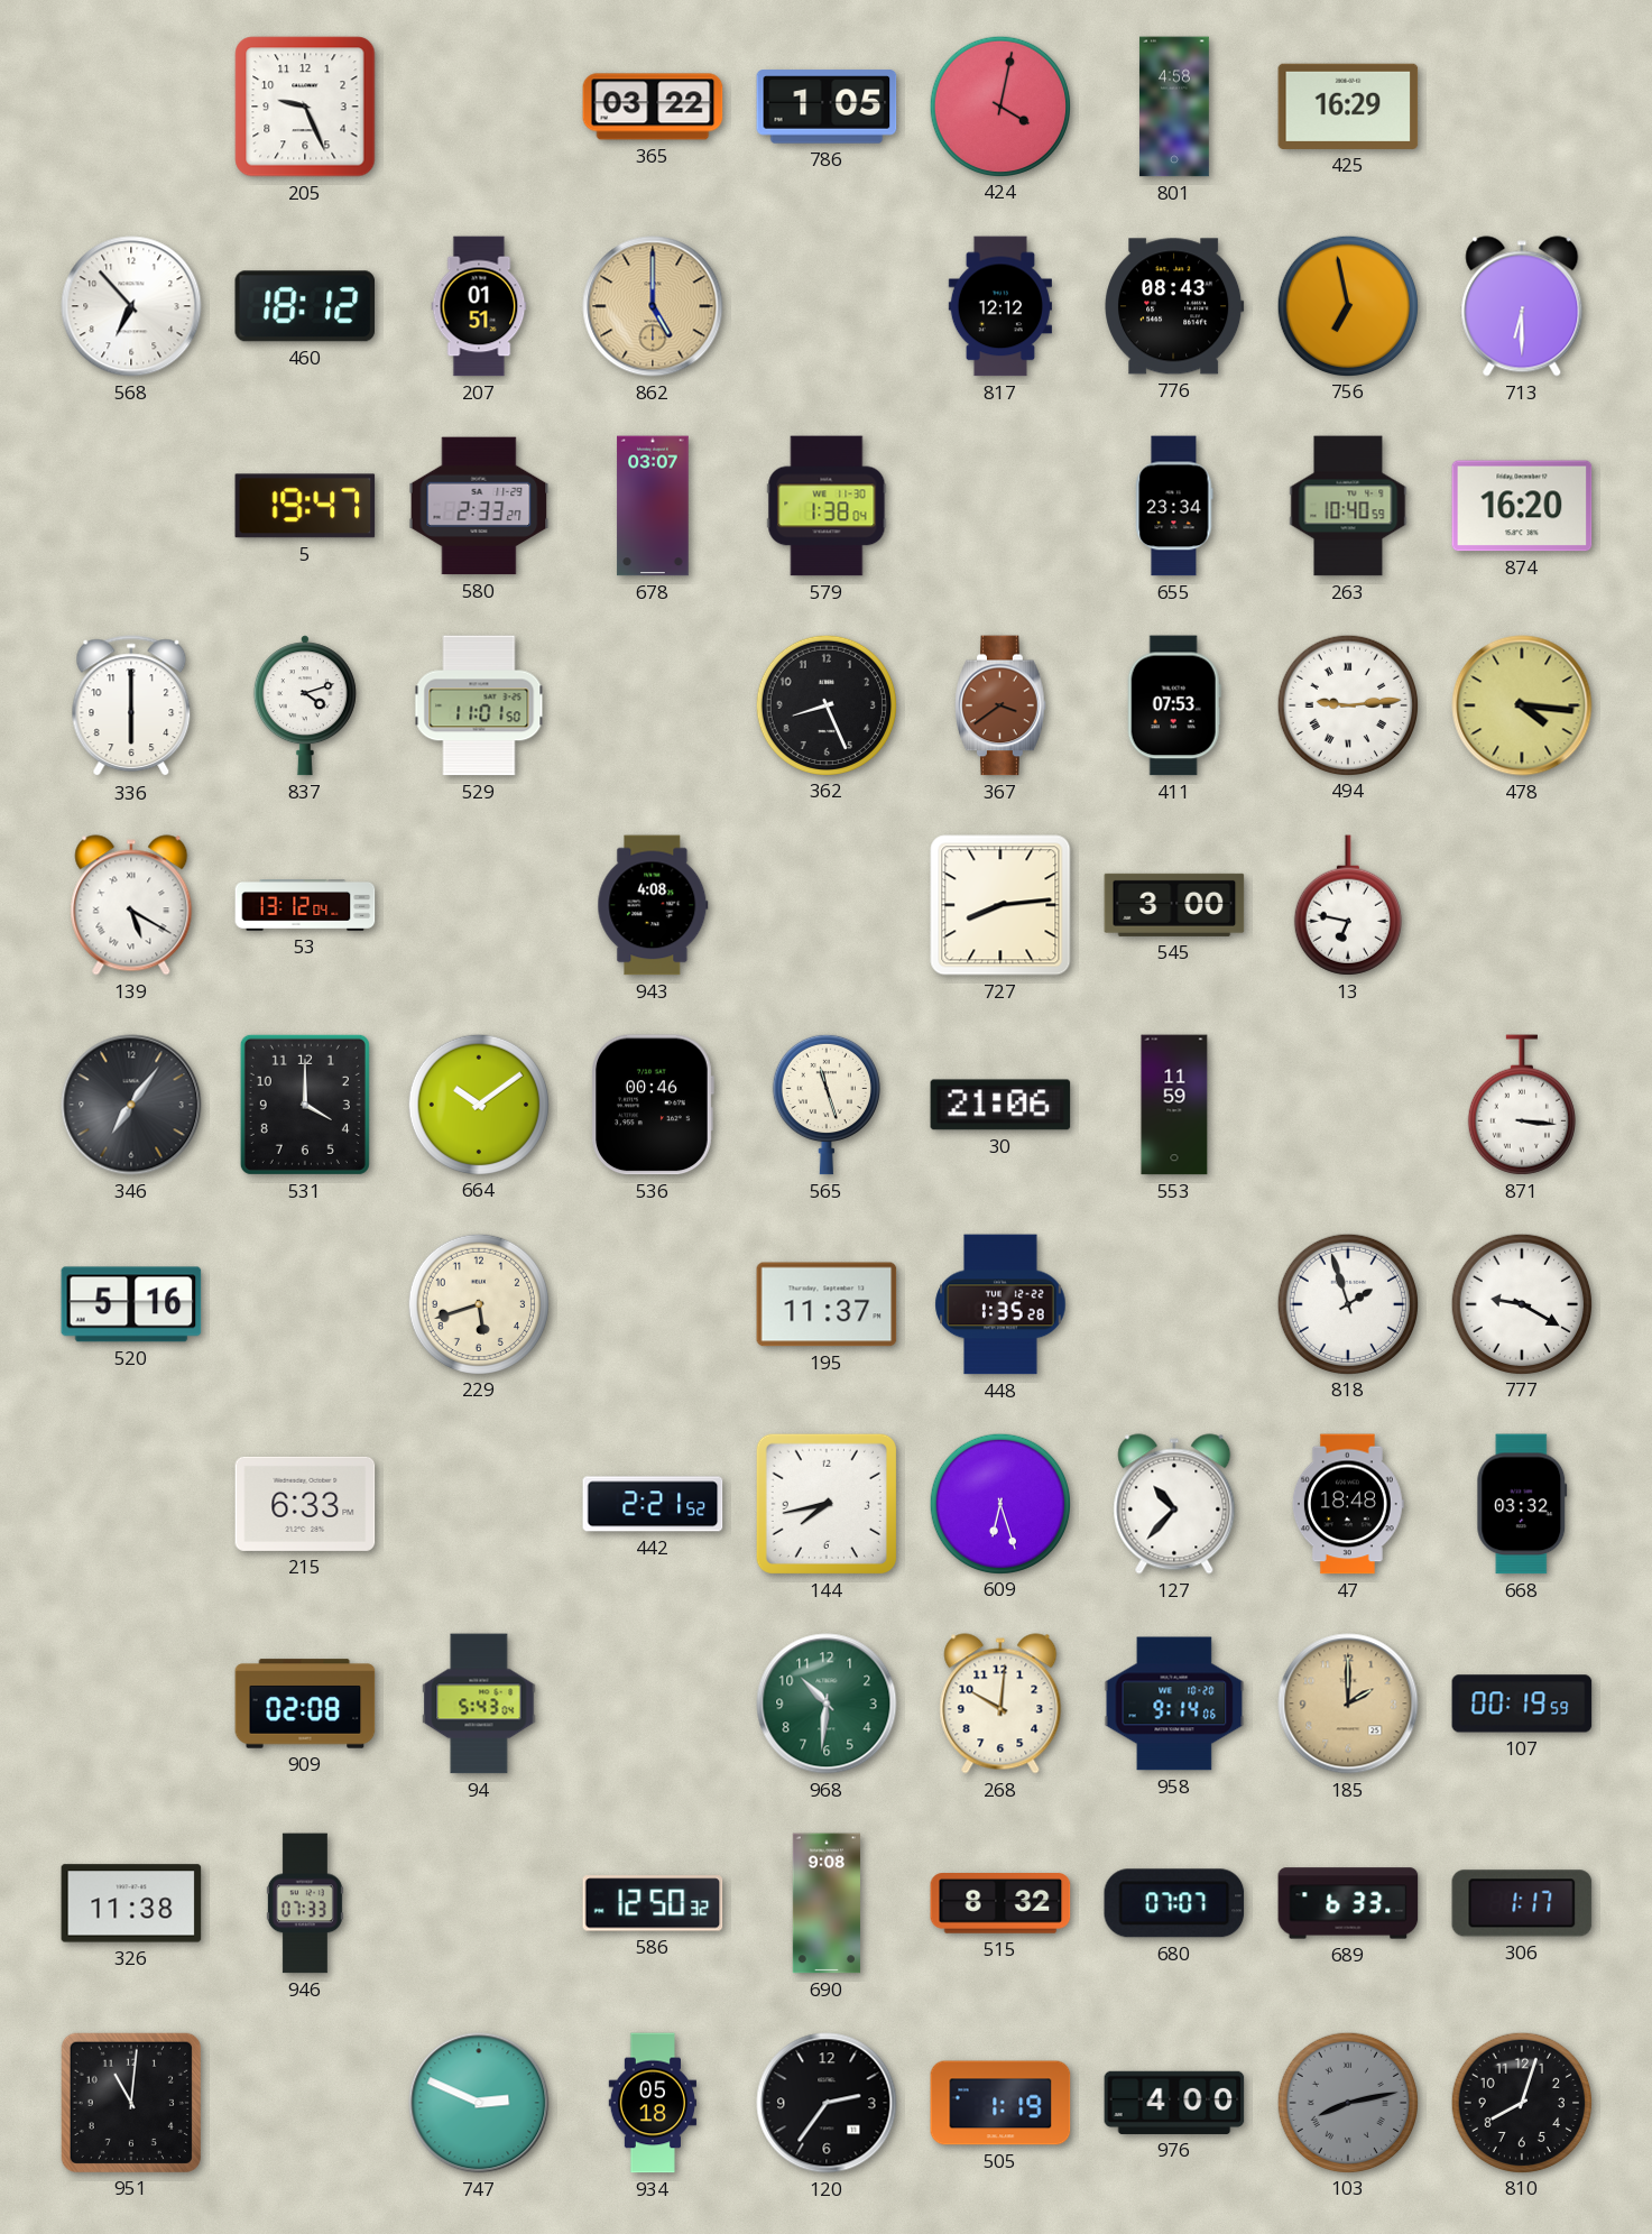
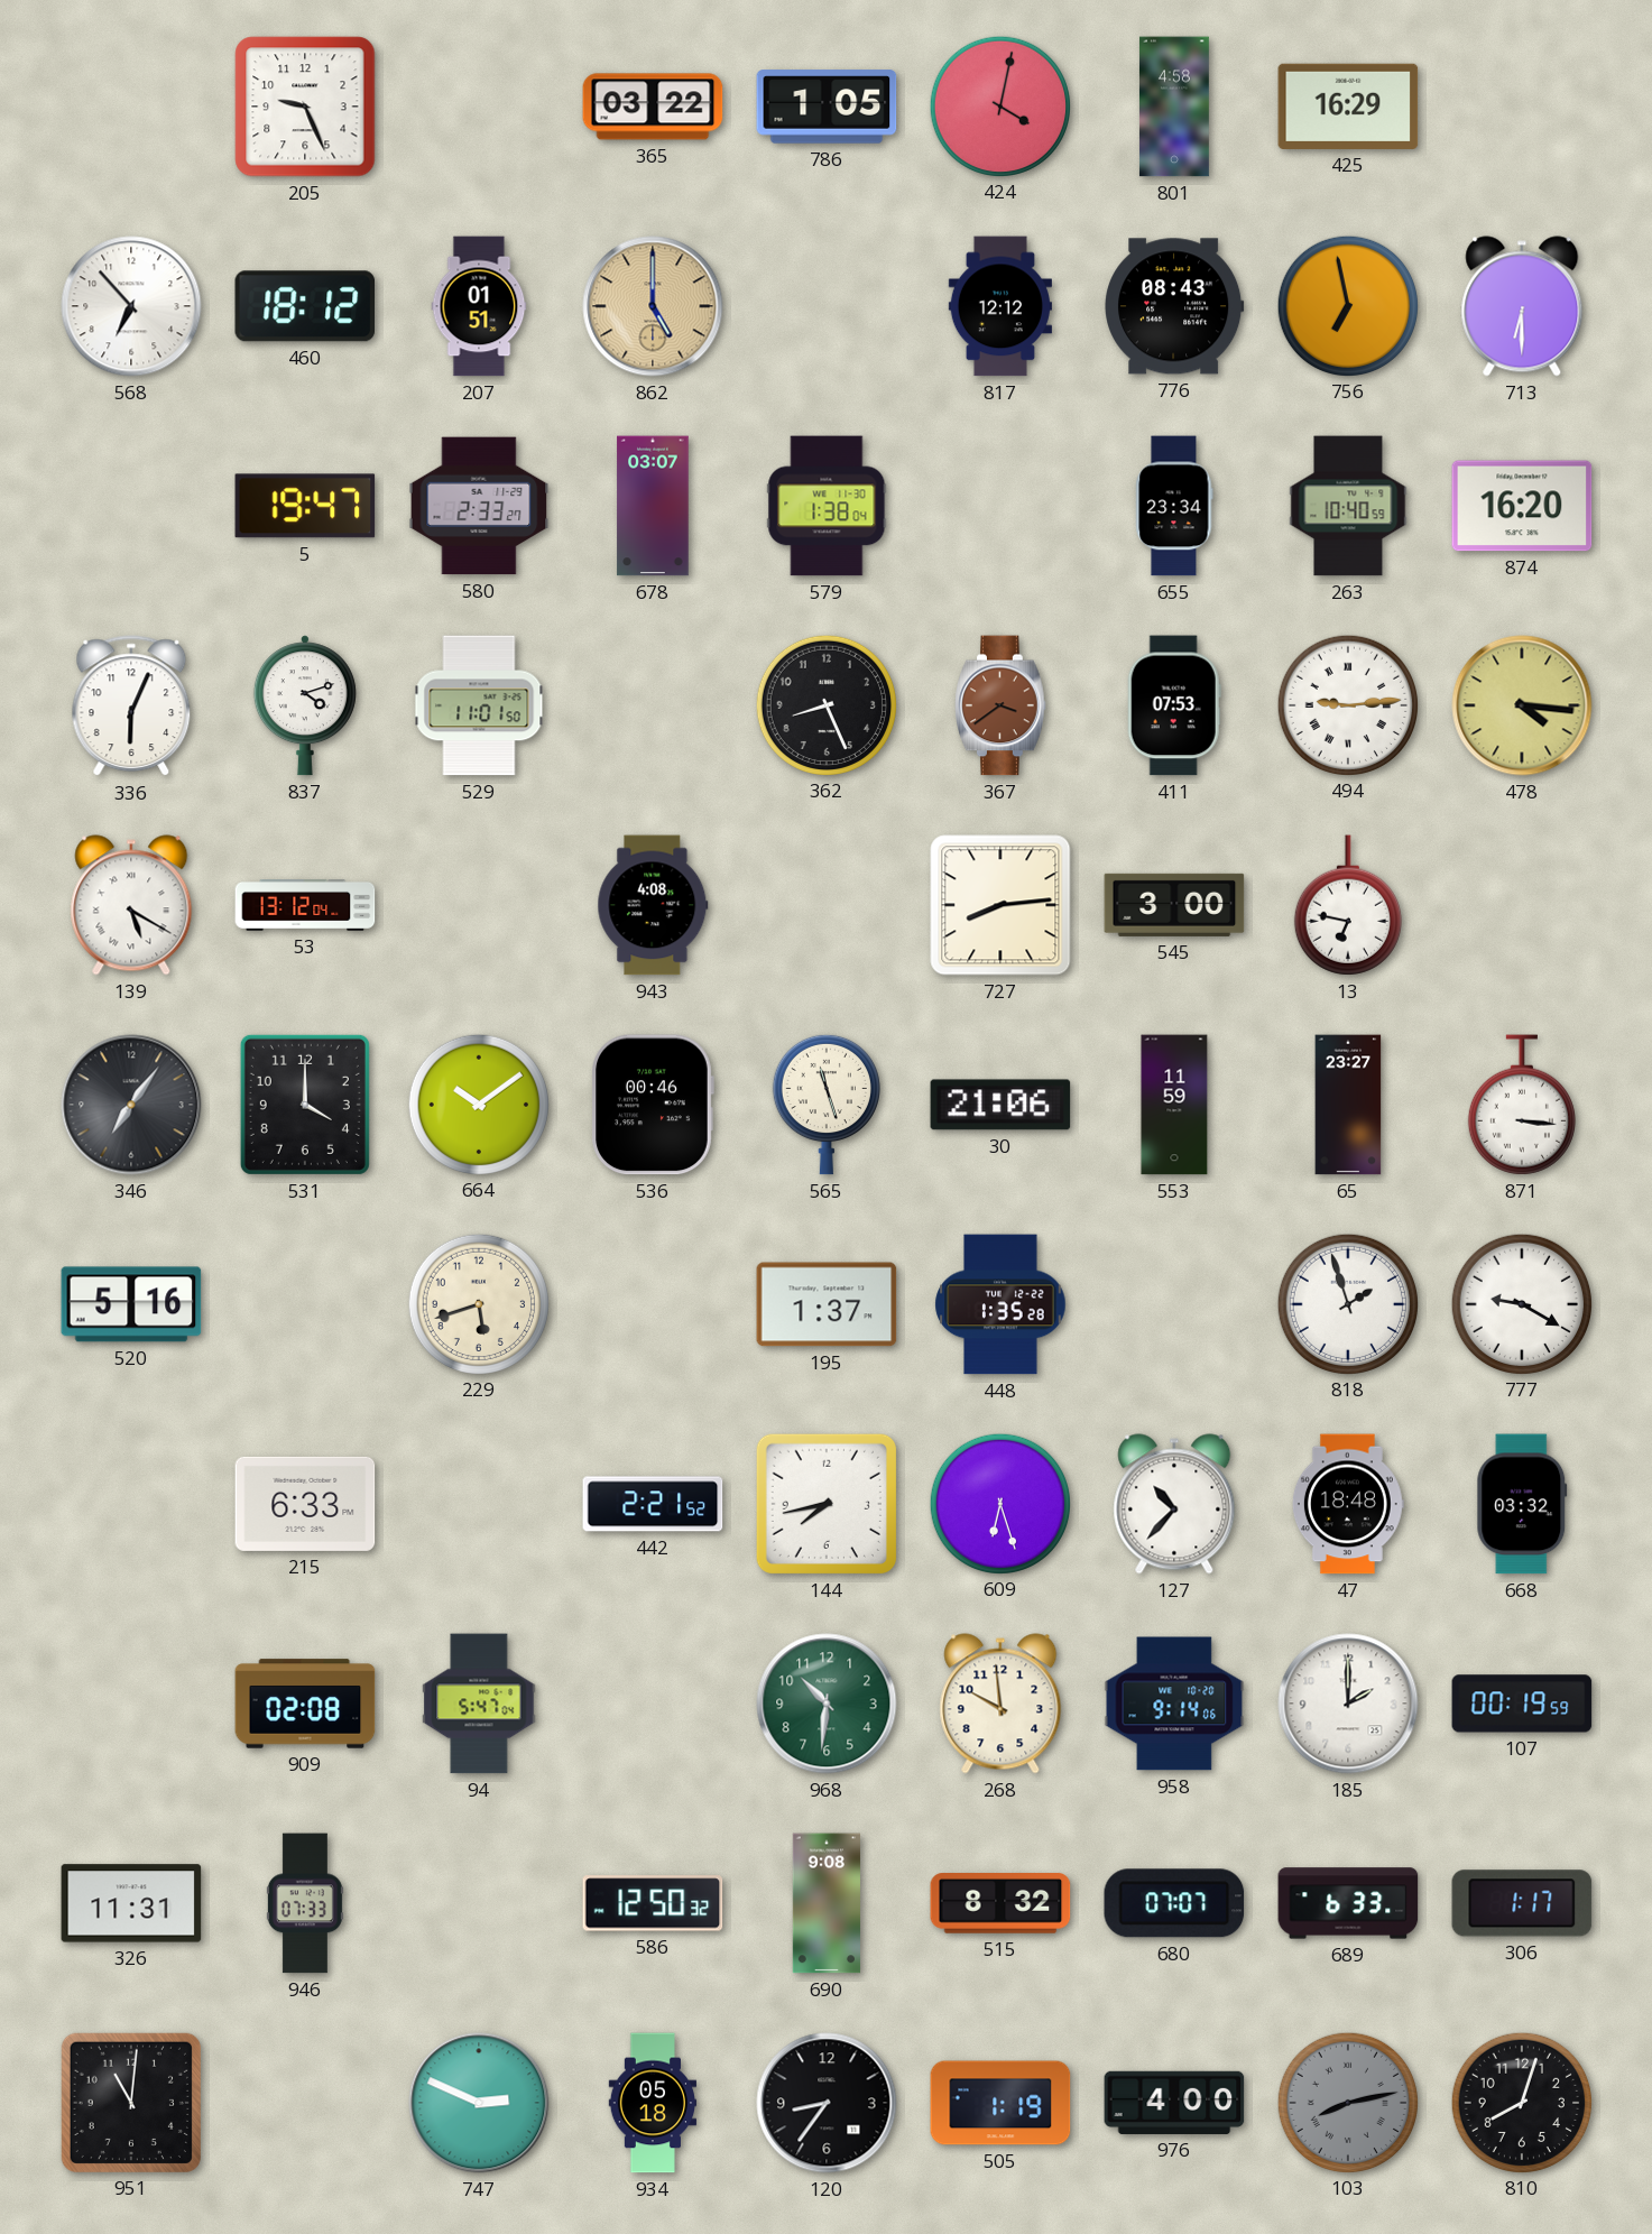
336: 6:00 -> 6:04
65: none -> 23:27
195: 11:37 -> 1:37
94: 5:43 -> 5:47
268: 10:01 -> 9:59
185 dial: champagne -> white
326: 11:38 -> 11:31
120: 2:36 -> 8:36
